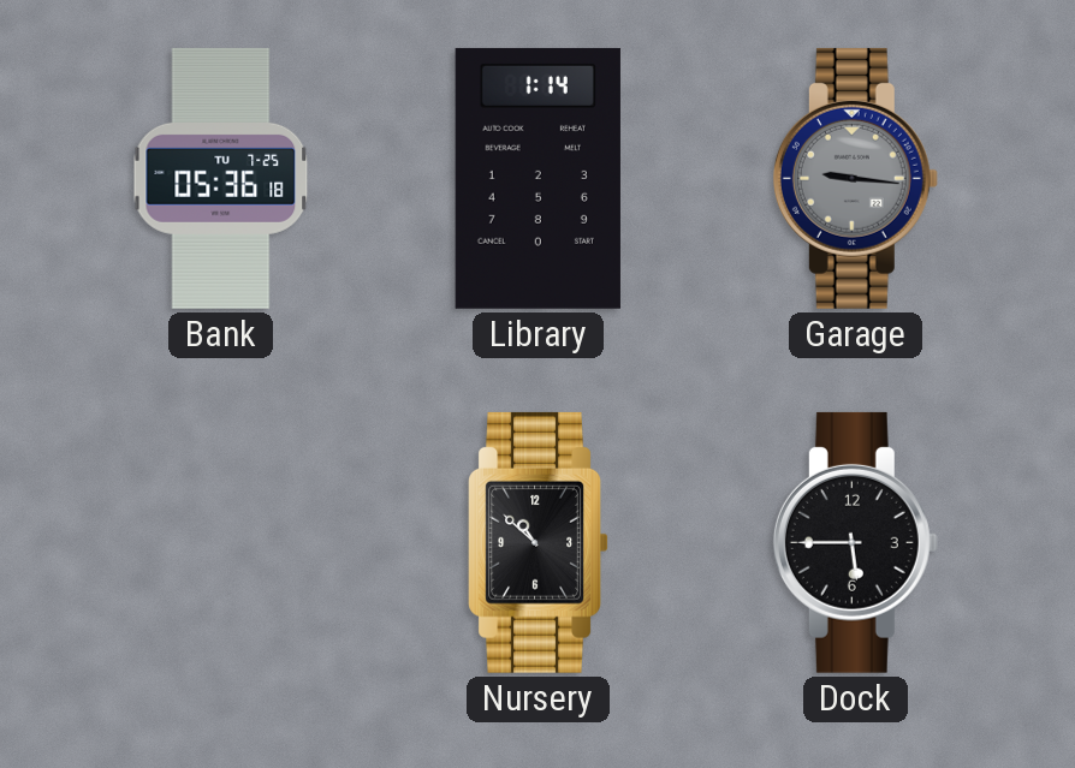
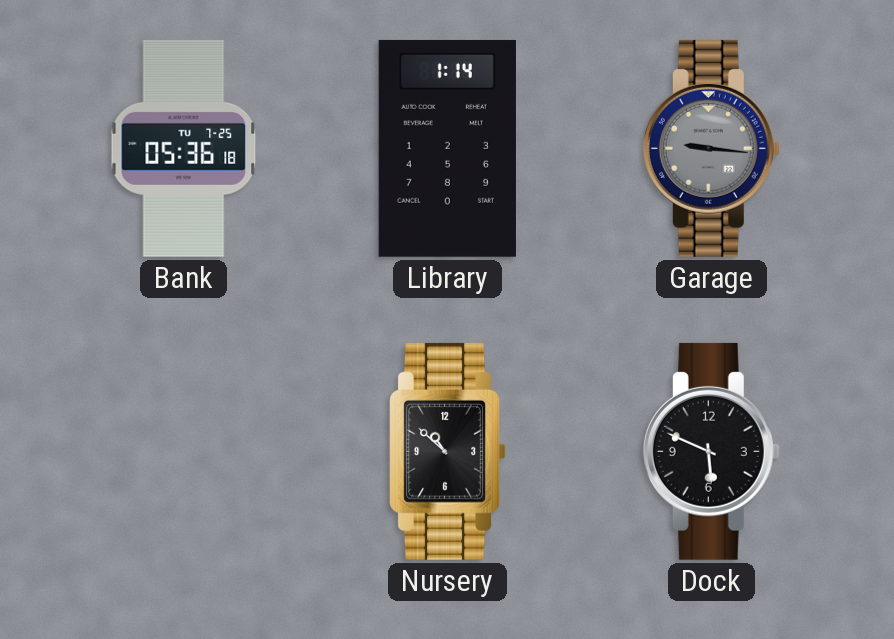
Dock: 5:45 -> 5:49
